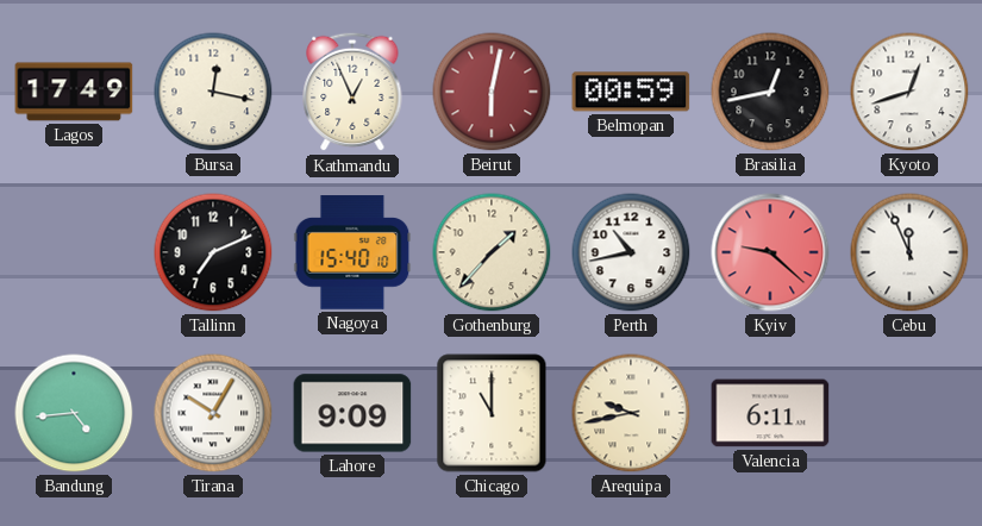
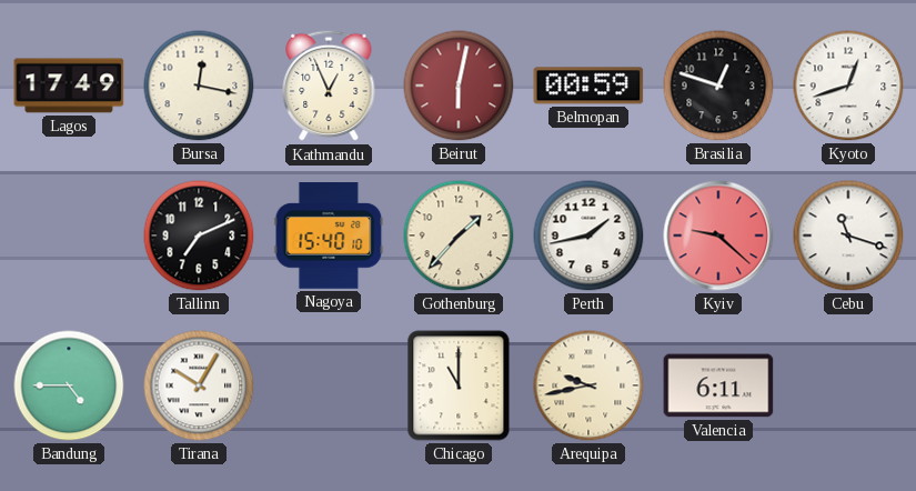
Brasilia: 12:43 -> 12:48
Perth: 10:43 -> 1:43
Cebu: 11:56 -> 11:18
Bandung: 4:44 -> 4:45
Lahore: 9:09 -> none
